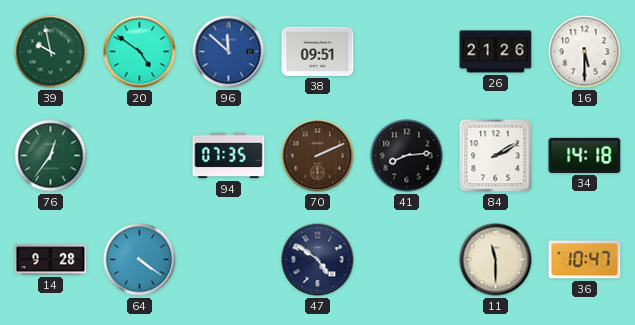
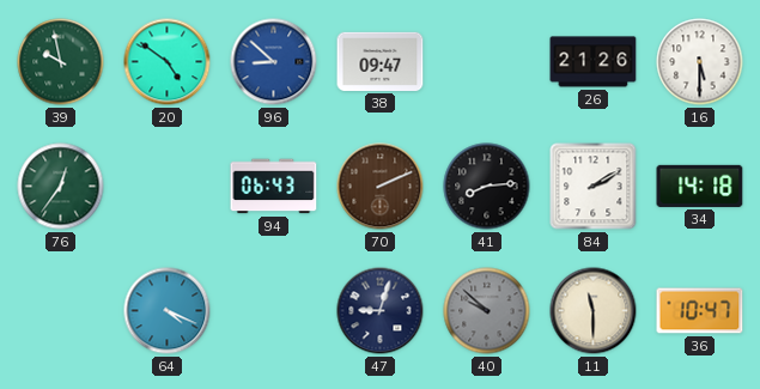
96: 11:52 -> 8:52
38: 09:51 -> 09:47
94: 07:35 -> 06:43
14: 9:28 -> none
64: 4:21 -> 4:19
47: 4:51 -> 9:03
40: none -> 9:52
